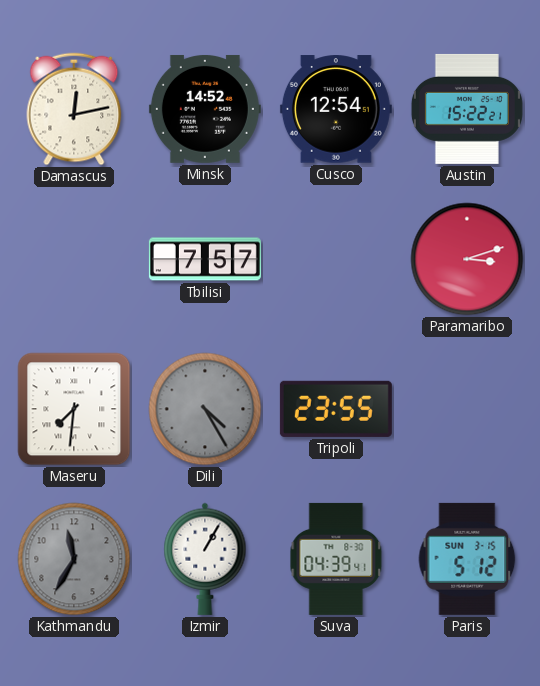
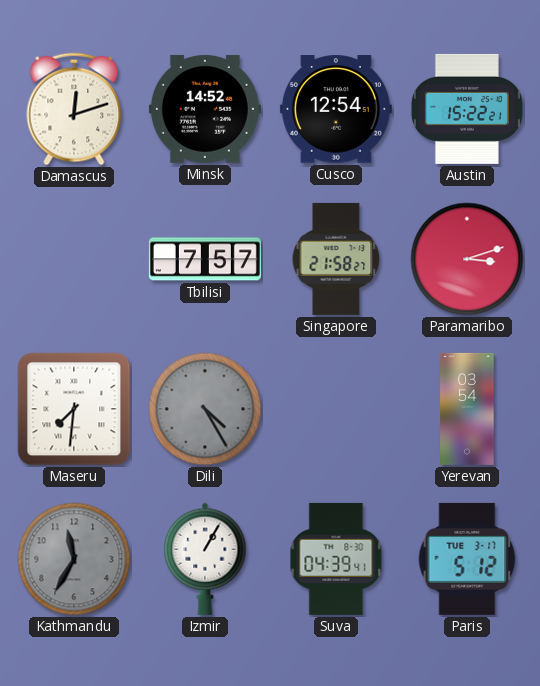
Damascus: 12:13 -> 12:12
Singapore: none -> 21:58
Tripoli: 23:55 -> none
Yerevan: none -> 03:54
Paris date: SUN 3-15 -> TUE 3-17
